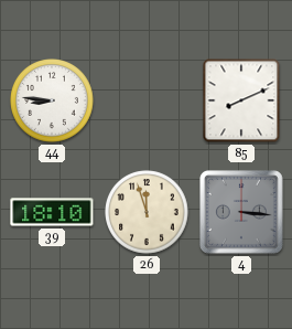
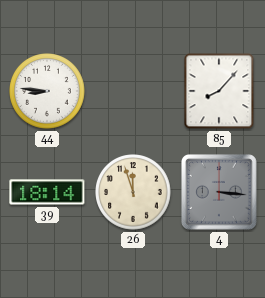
85: 8:11 -> 8:07
39: 18:10 -> 18:14
